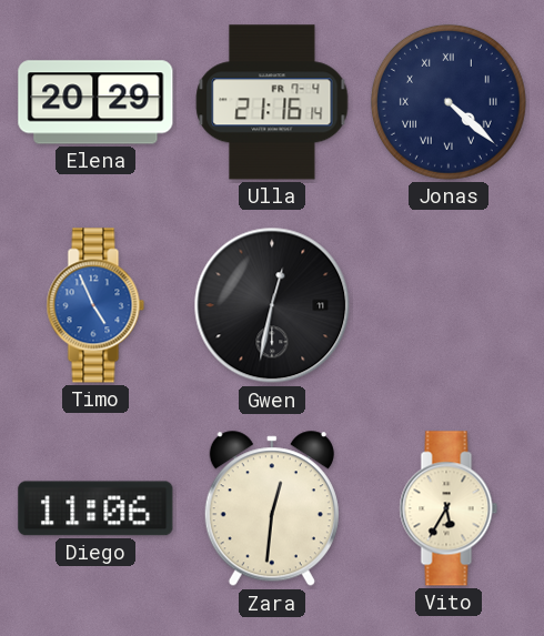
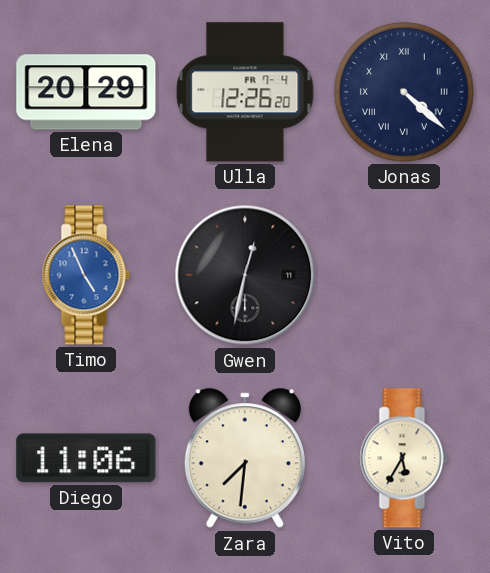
Ulla: 21:16 -> 12:26
Zara: 12:31 -> 7:31
